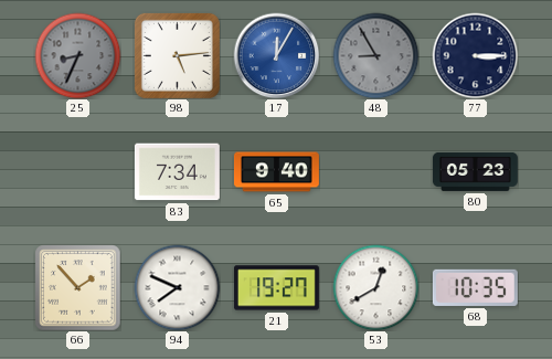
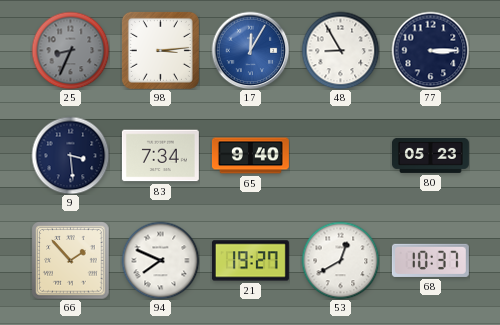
98: 5:14 -> 3:14
48 dial: grey -> white
9: none -> 3:29
68: 10:35 -> 10:37
